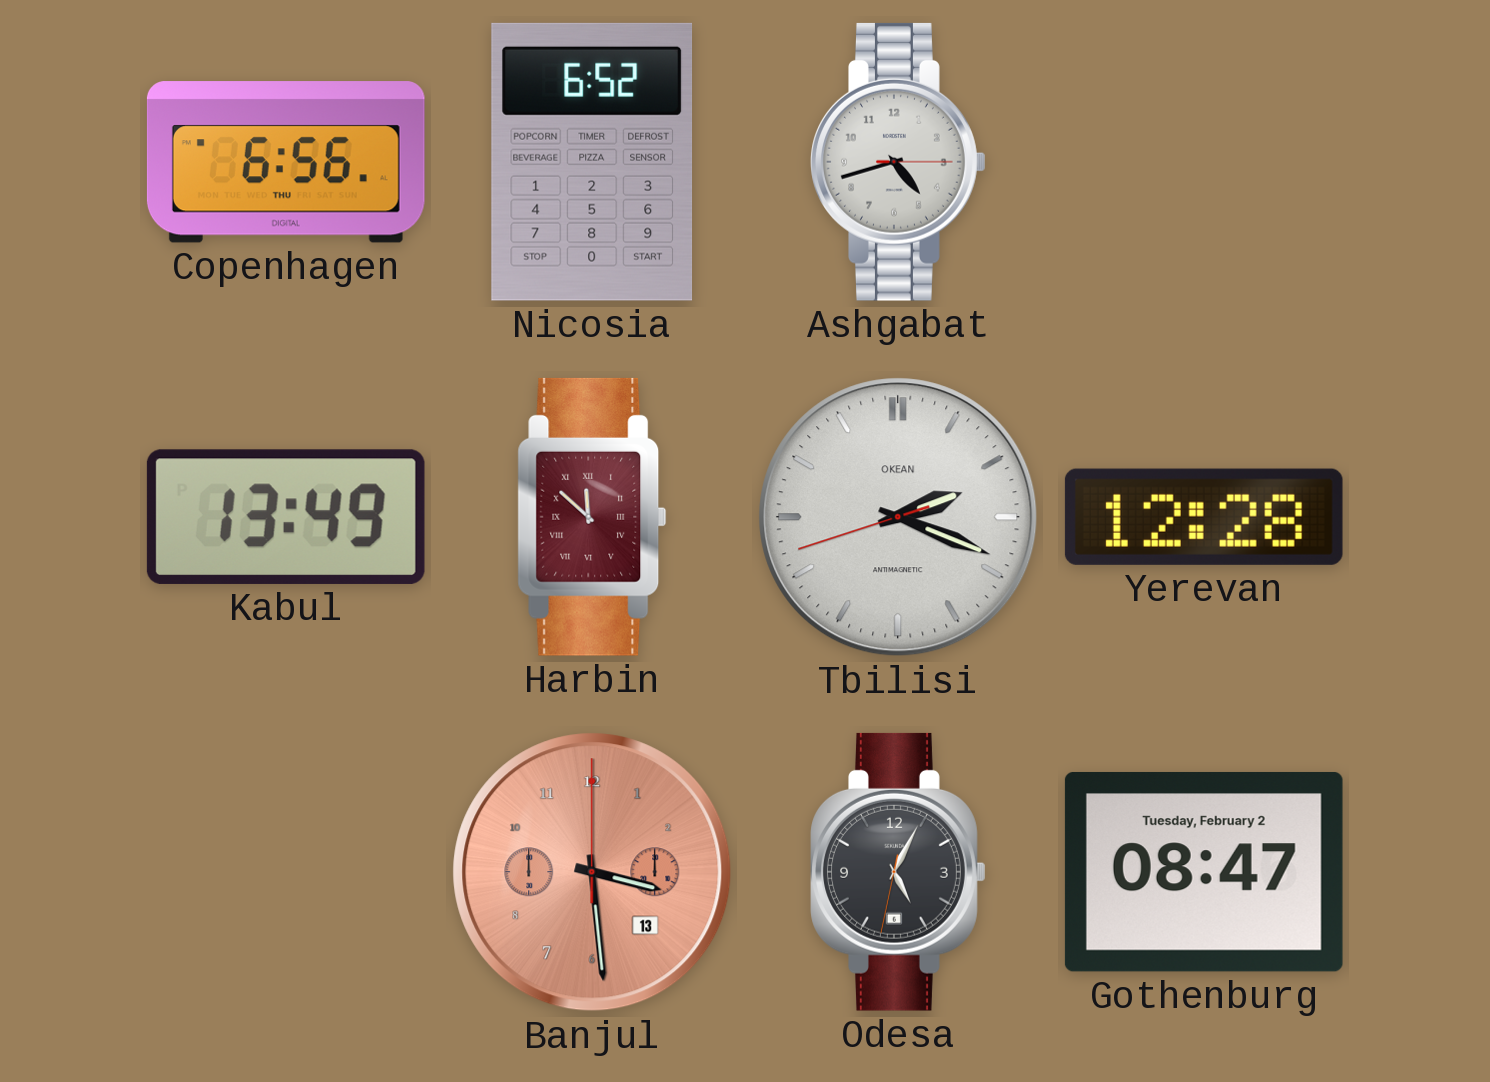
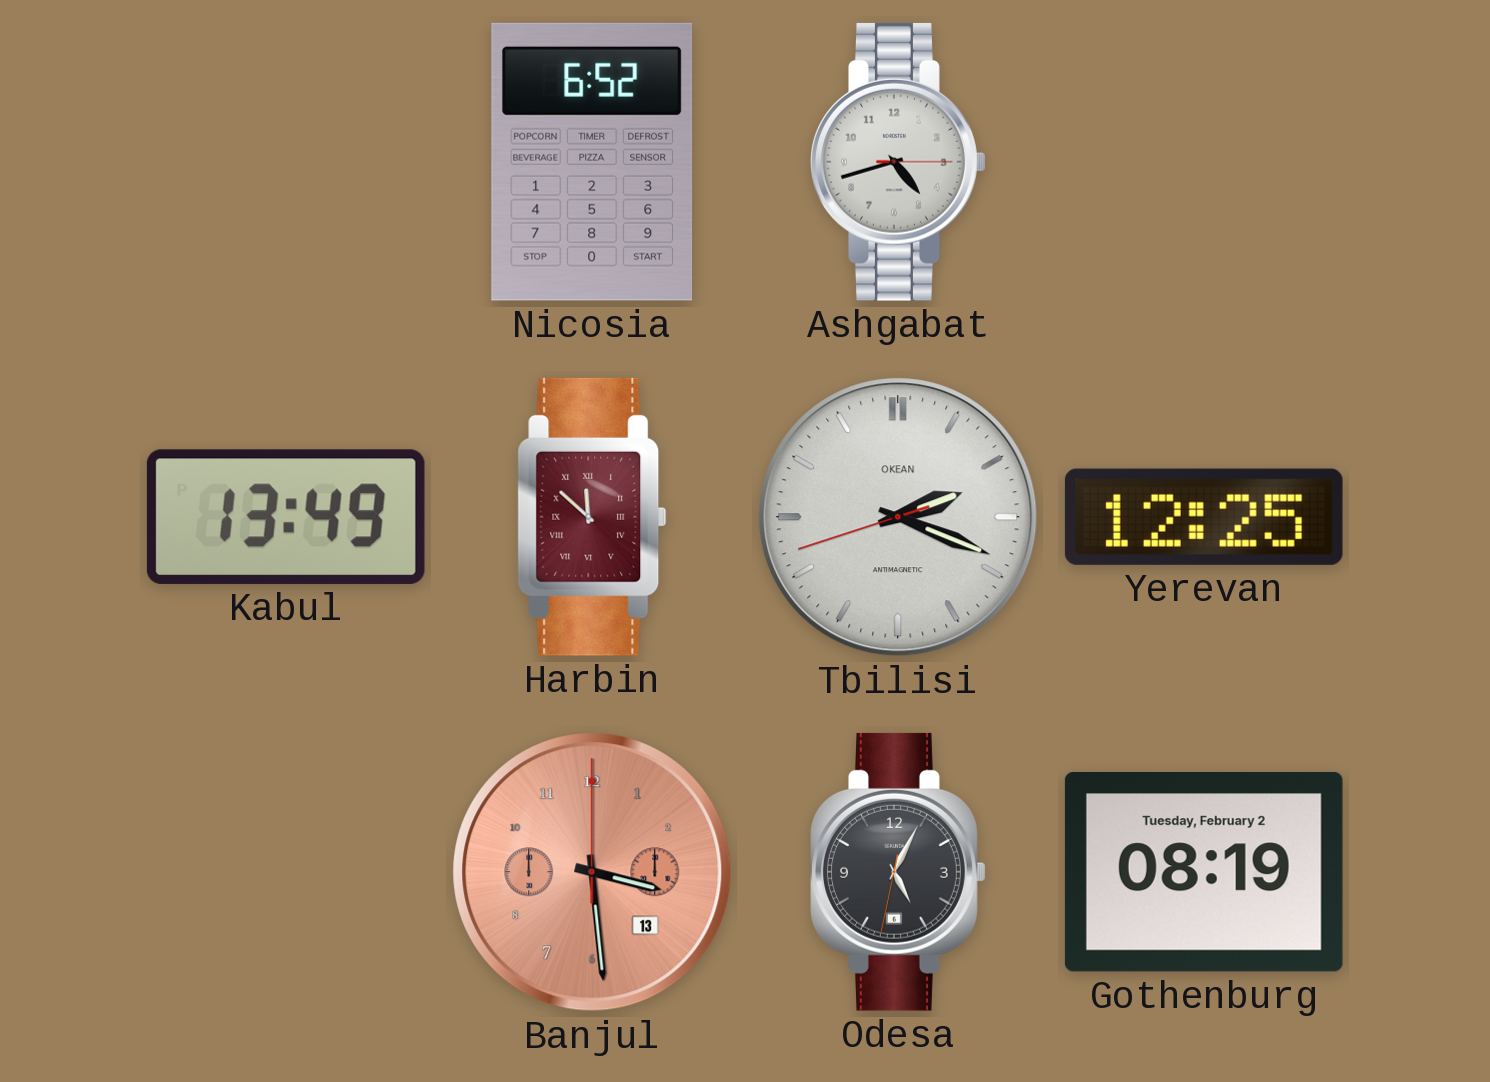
Copenhagen: 6:56 -> none
Yerevan: 12:28 -> 12:25
Gothenburg: 08:47 -> 08:19
